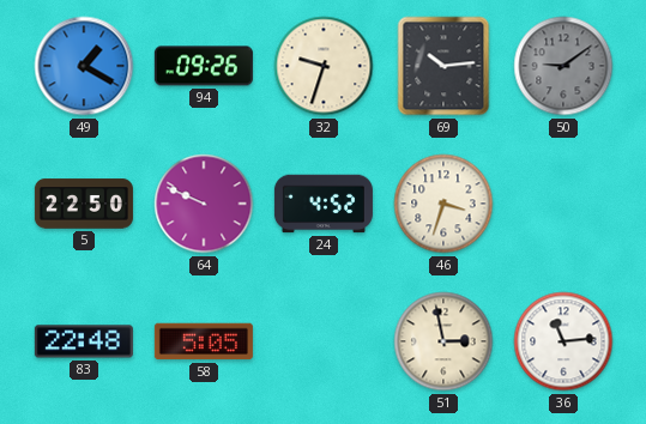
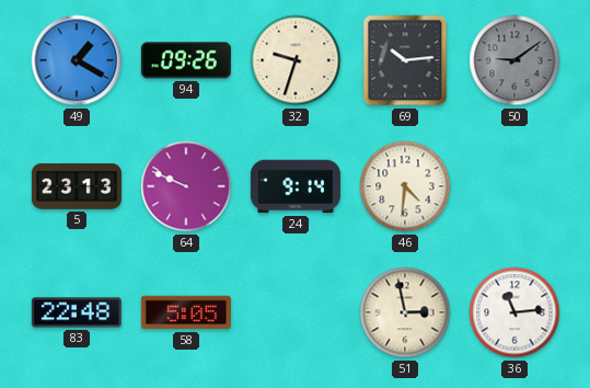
5: 22:50 -> 23:13
24: 4:52 -> 9:14
46: 3:33 -> 4:31
